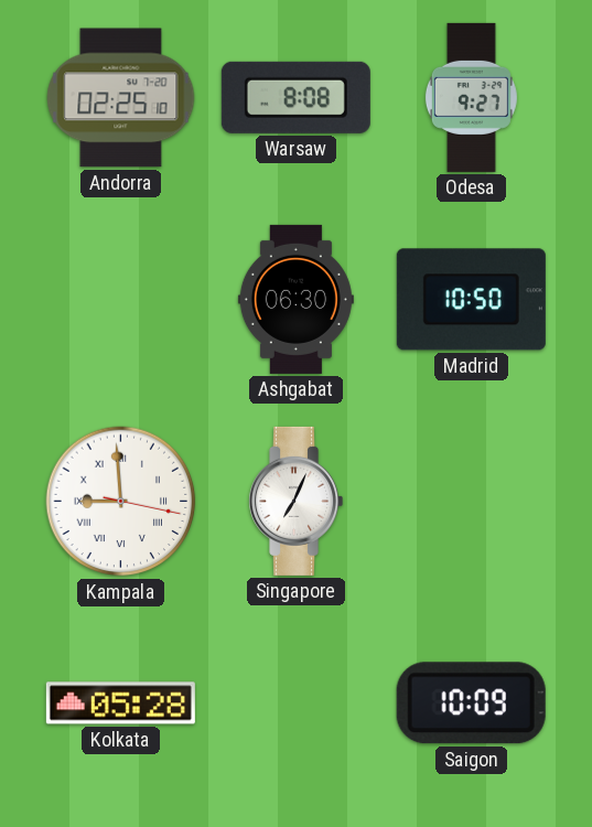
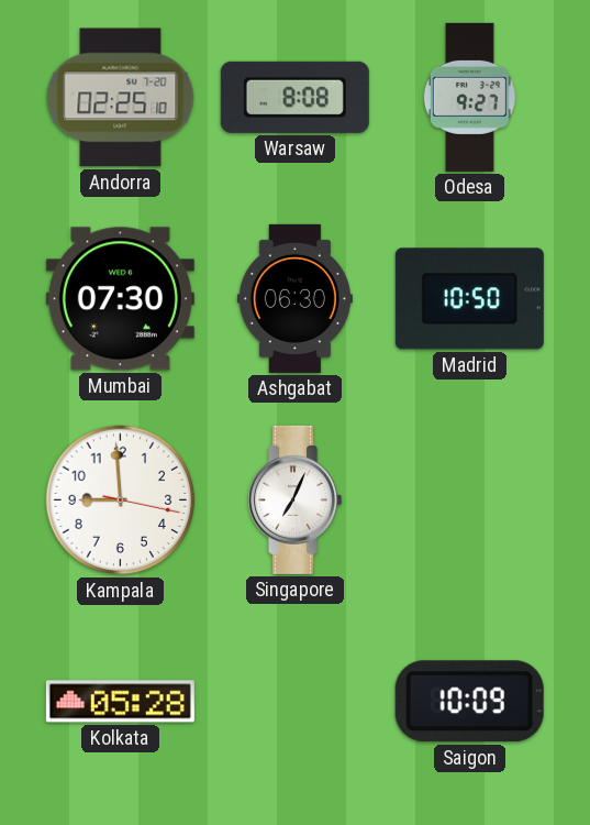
Mumbai: none -> 07:30
Kampala numerals: Roman -> Arabic
